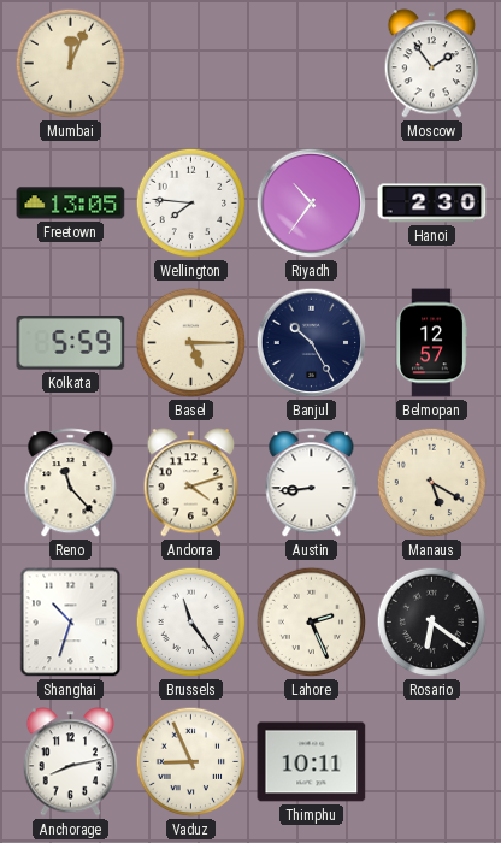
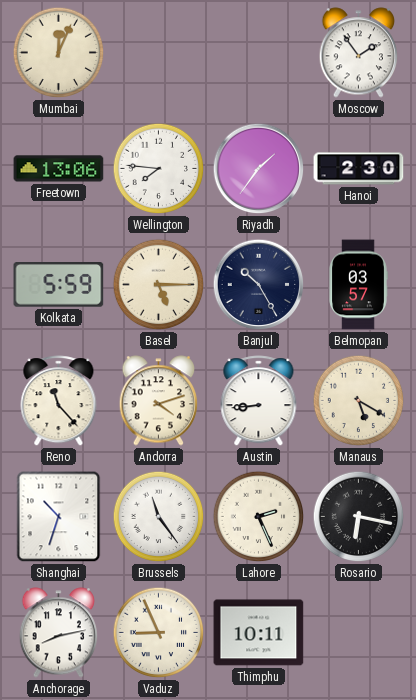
Freetown: 13:05 -> 13:06
Riyadh: 10:36 -> 1:36
Belmopan: 12:57 -> 03:57
Rosario: 6:21 -> 6:17
